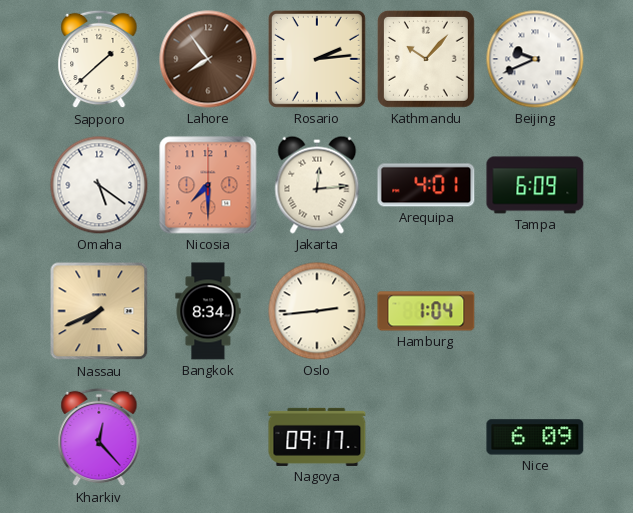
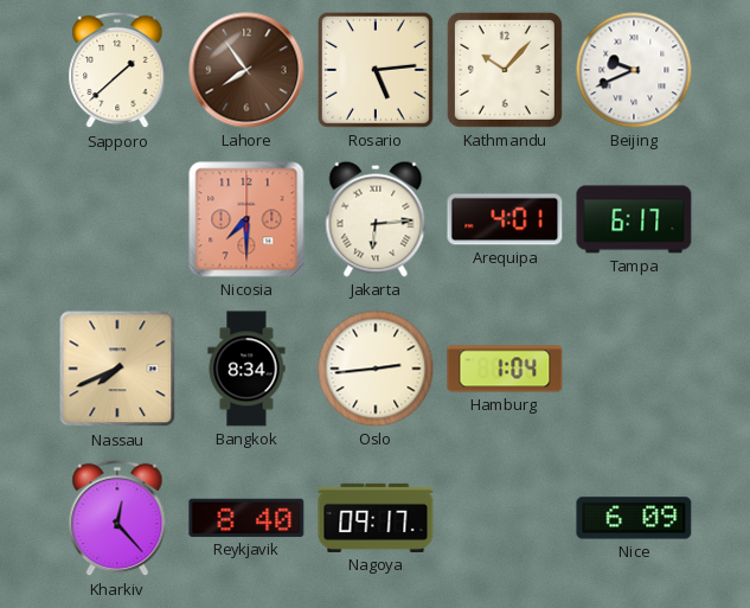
Rosario: 2:14 -> 5:14
Omaha: 5:21 -> none
Jakarta: 12:14 -> 6:14
Tampa: 6:09 -> 6:17
Reykjavik: none -> 8:40
